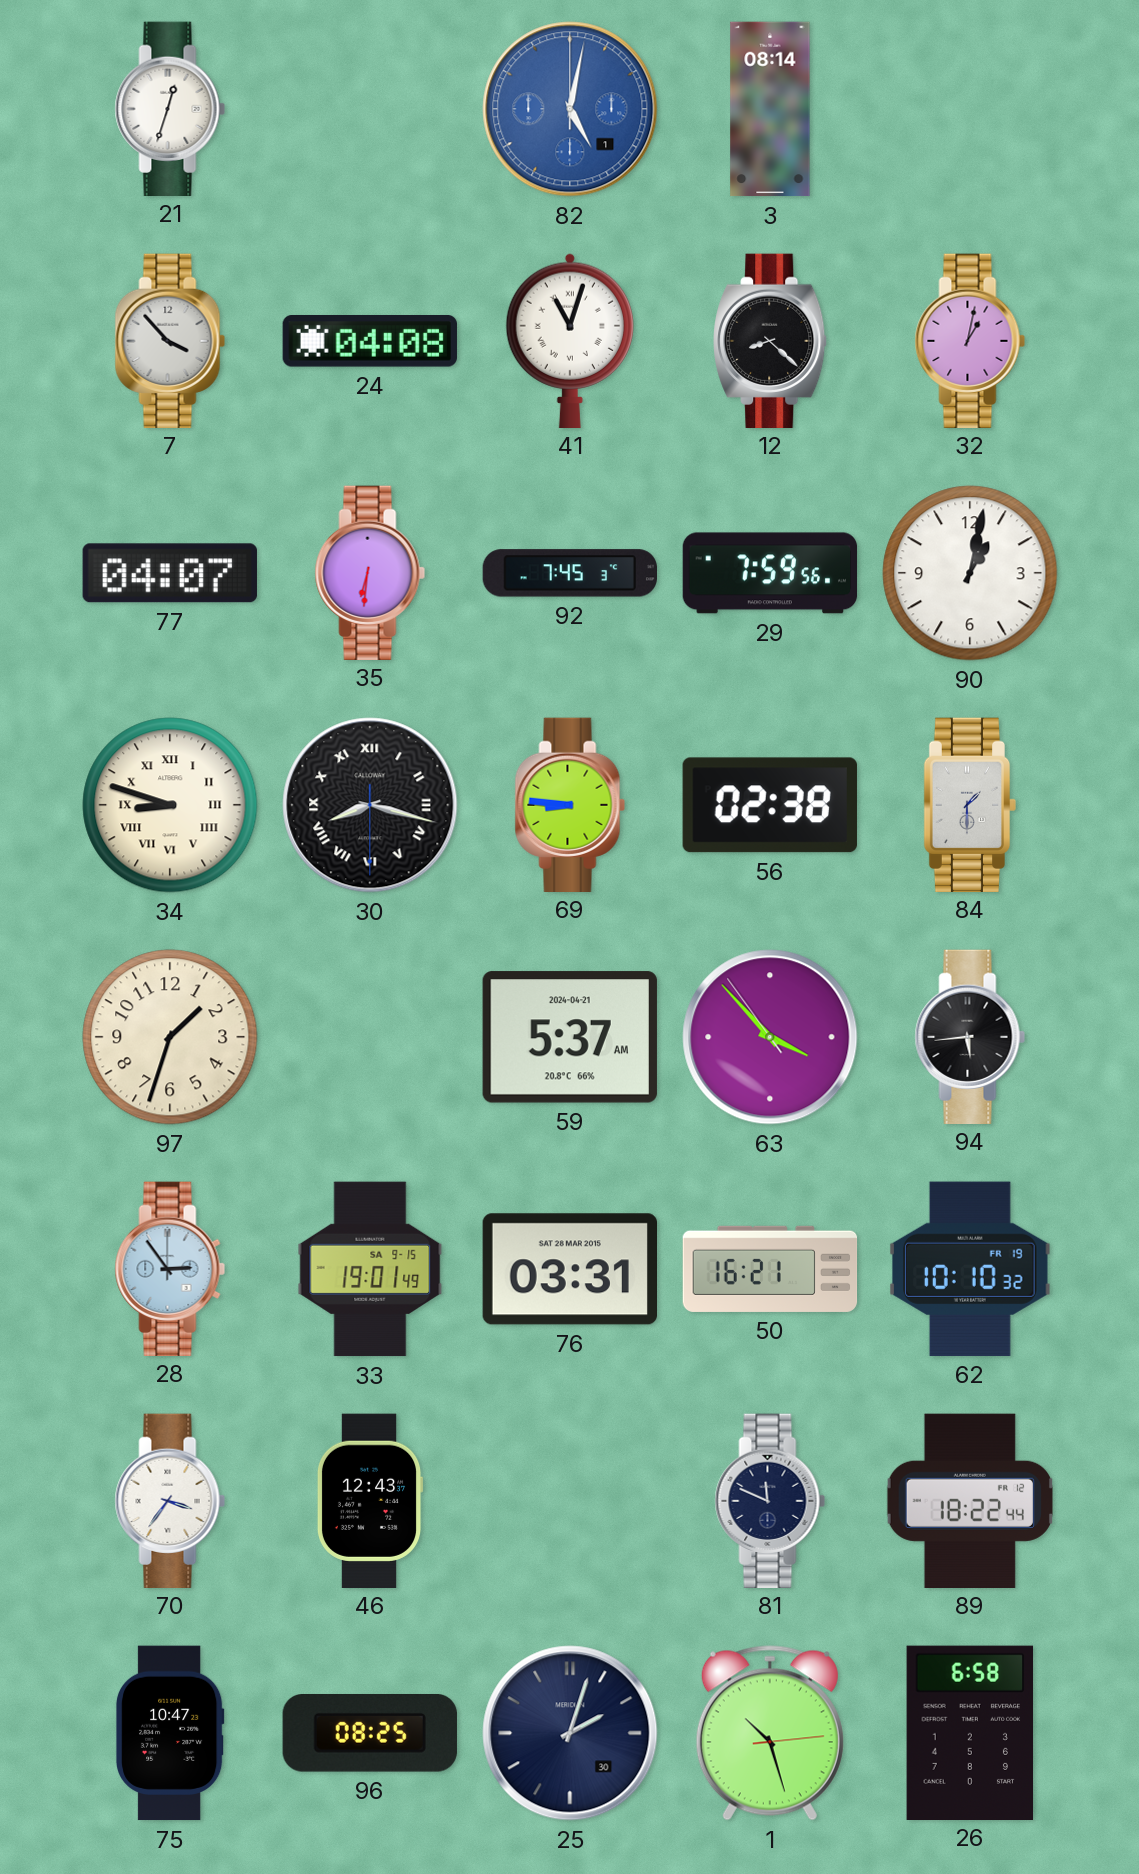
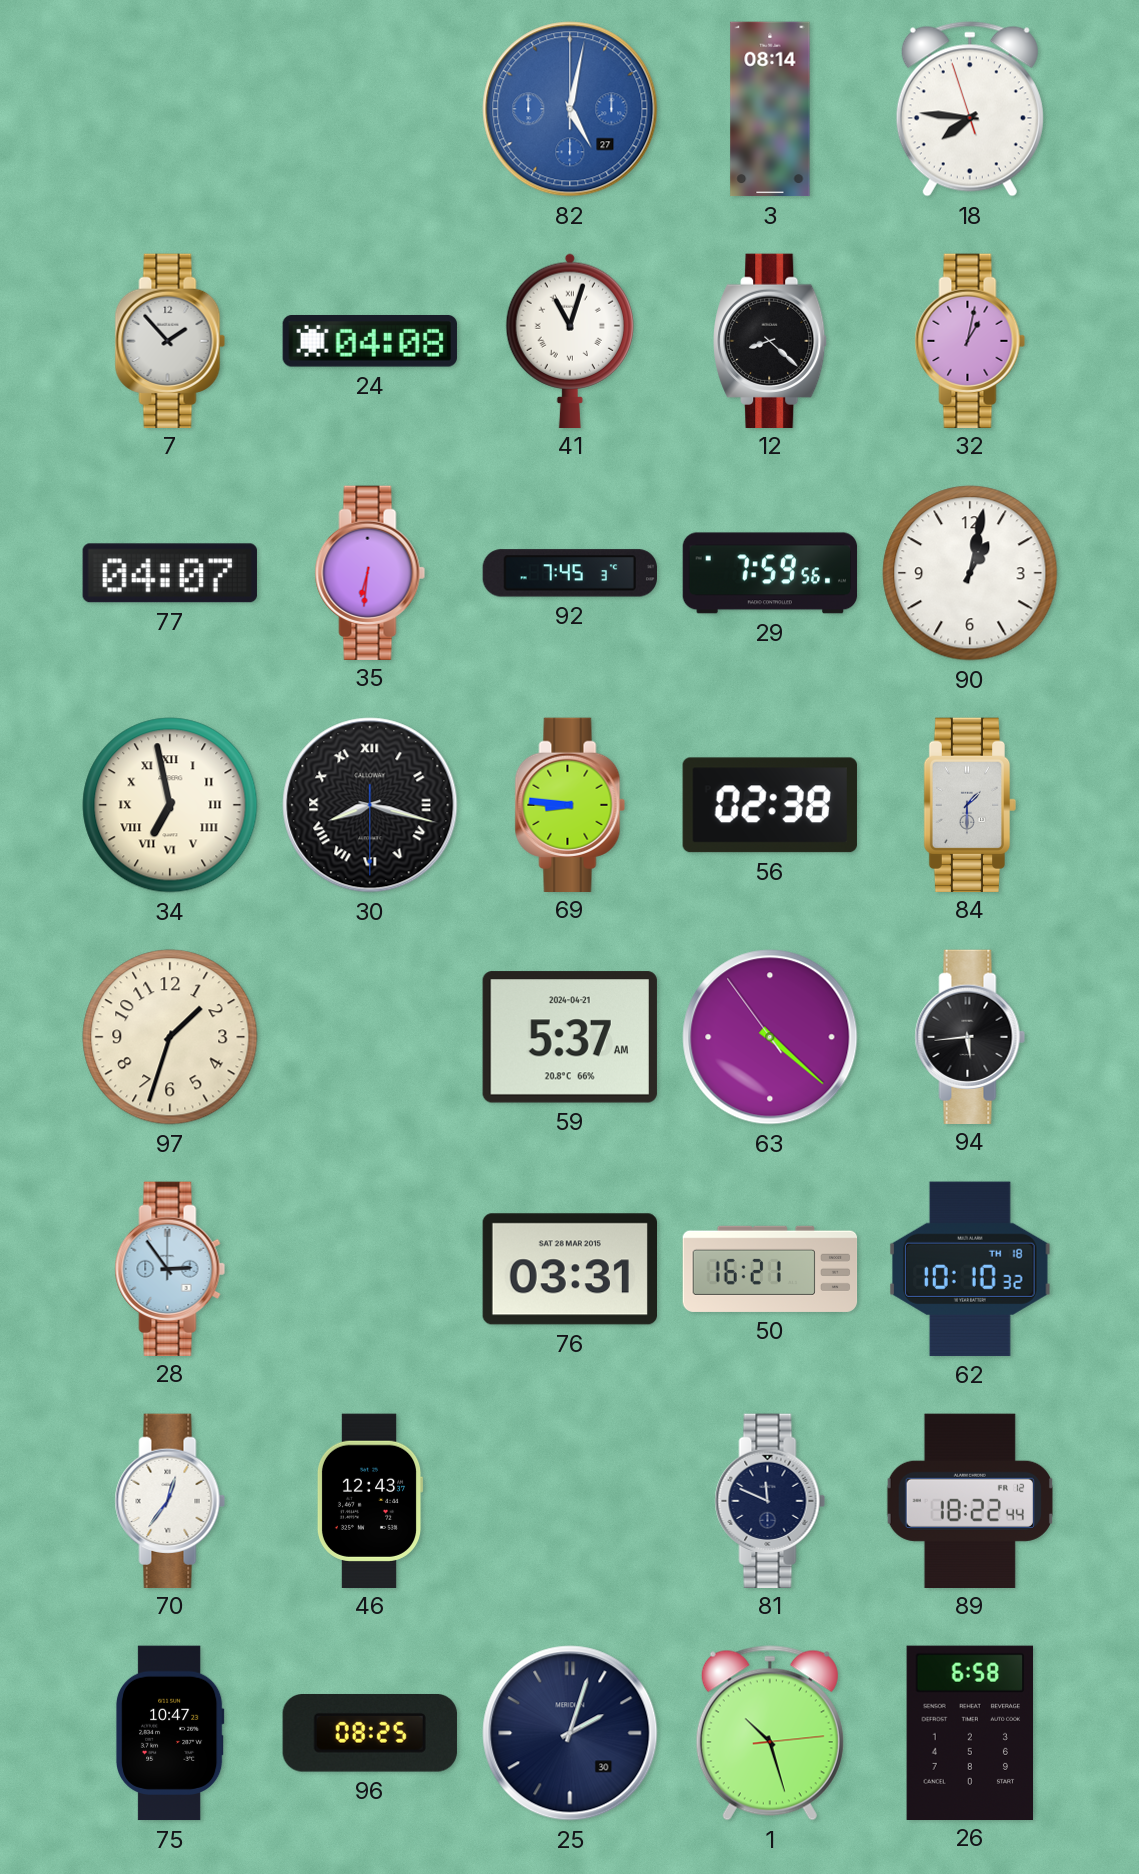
21: 12:33 -> none
82 date: 1 -> 27
18: none -> 7:45
7: 3:53 -> 1:53
34: 8:48 -> 6:58
63: 3:52 -> 4:21
33: 19:01 -> none
62 date: FR 19 -> TH 18
70: 3:36 -> 12:36
